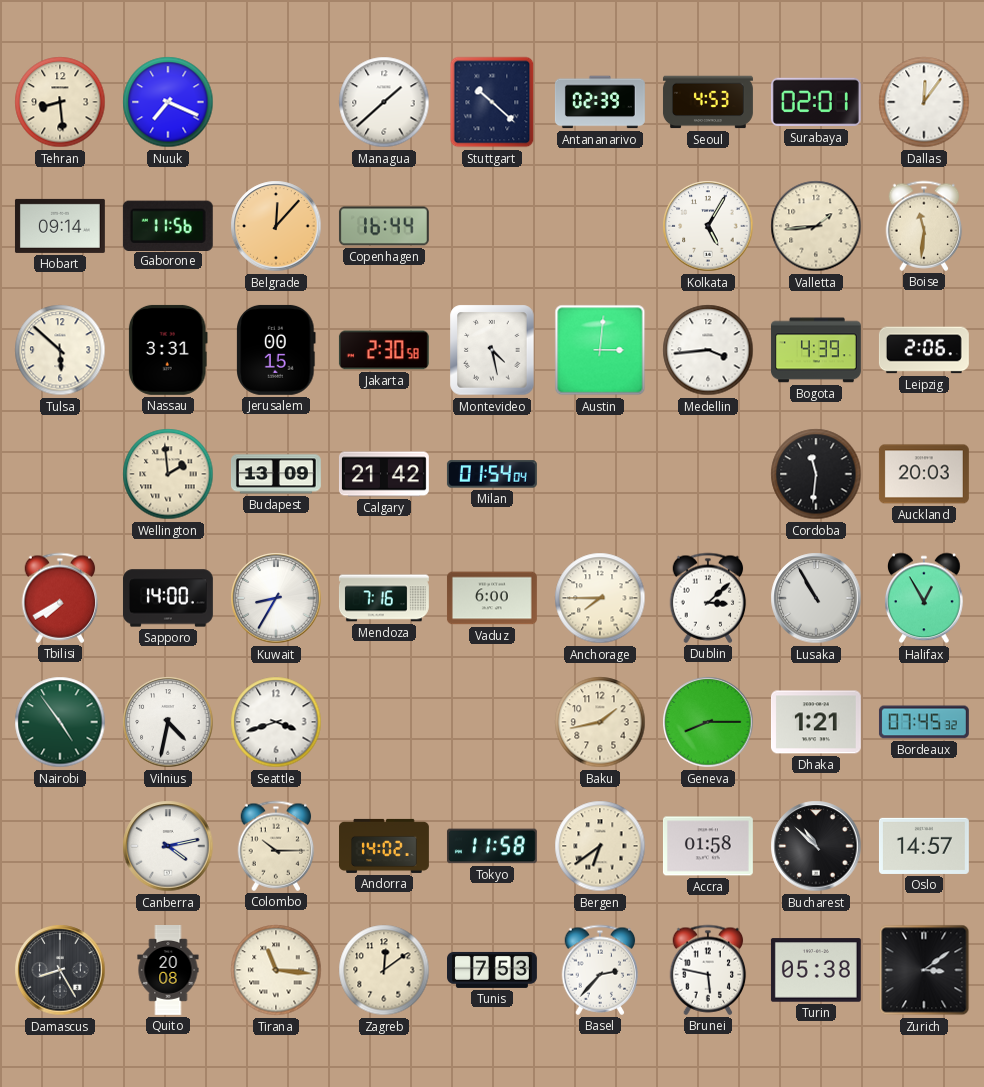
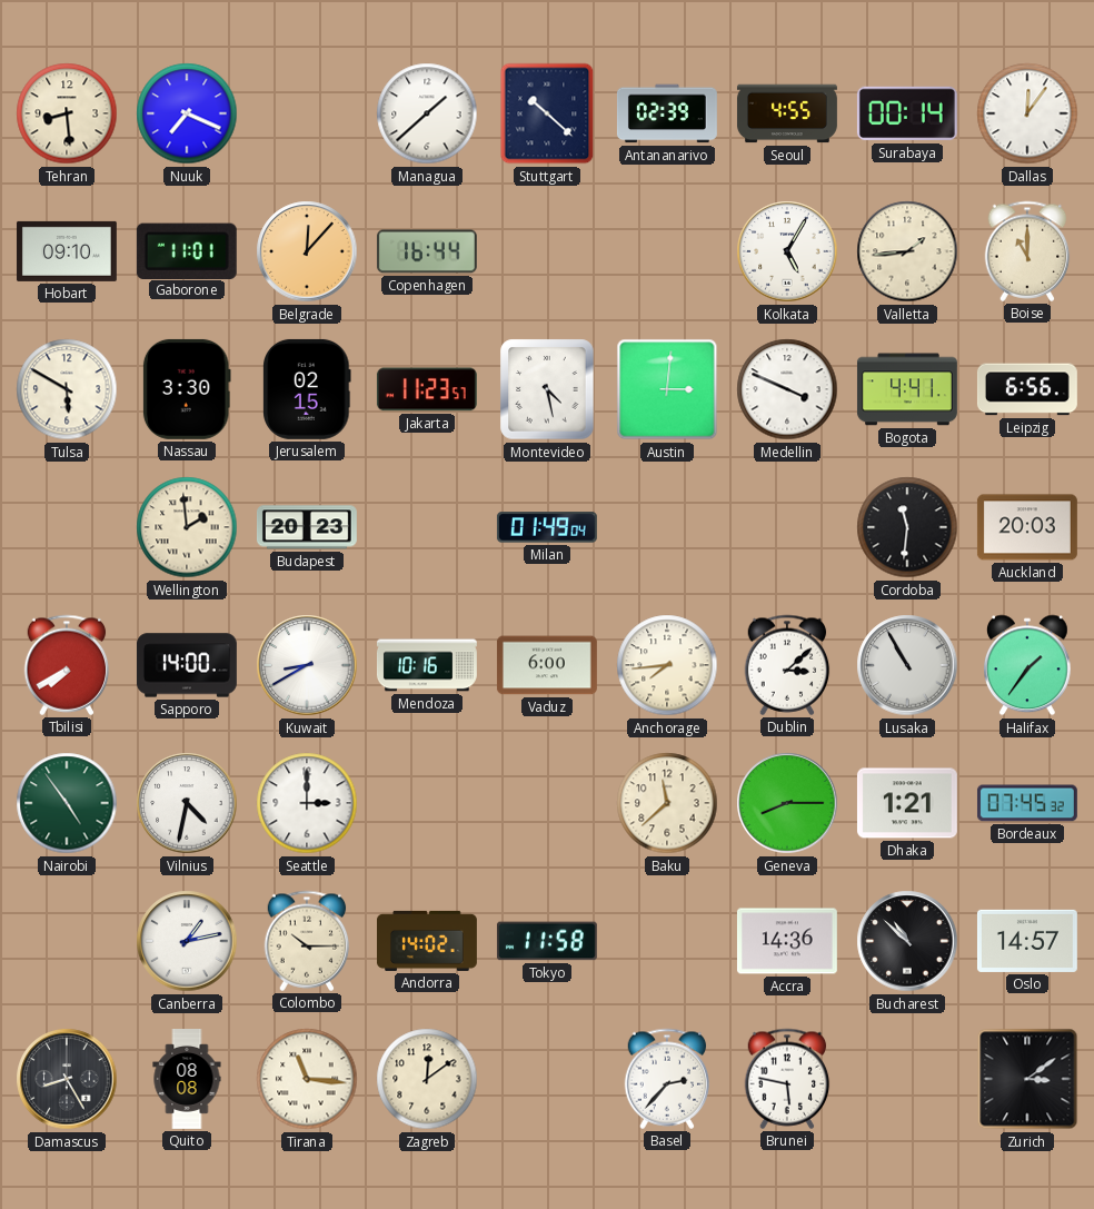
Seoul: 4:53 -> 4:55
Surabaya: 02:01 -> 00:14
Hobart: 09:14 -> 09:10
Gaborone: 11:56 -> 11:01
Boise: 11:31 -> 11:00
Tulsa: 5:52 -> 5:50
Nassau: 3:31 -> 3:30
Jerusalem: 00:15 -> 02:15
Jakarta: 2:30 -> 11:23
Medellin: 3:44 -> 3:49
Bogota: 4:39 -> 4:41
Leipzig: 2:06 -> 6:56
Budapest: 13:09 -> 20:23
Calgary: 21:42 -> none
Milan: 01:54 -> 01:49
Kuwait: 8:35 -> 8:40
Mendoza: 7:16 -> 10:16
Anchorage: 7:45 -> 7:44
Halifax: 12:55 -> 1:36
Seattle: 3:42 -> 3:00
Baku: 1:43 -> 11:38
Canberra: 4:13 -> 1:13
Bergen: 6:39 -> none
Accra: 01:58 -> 14:36
Quito: 20:08 -> 08:08
Tunis: 7:53 -> none
Turin: 05:38 -> none
